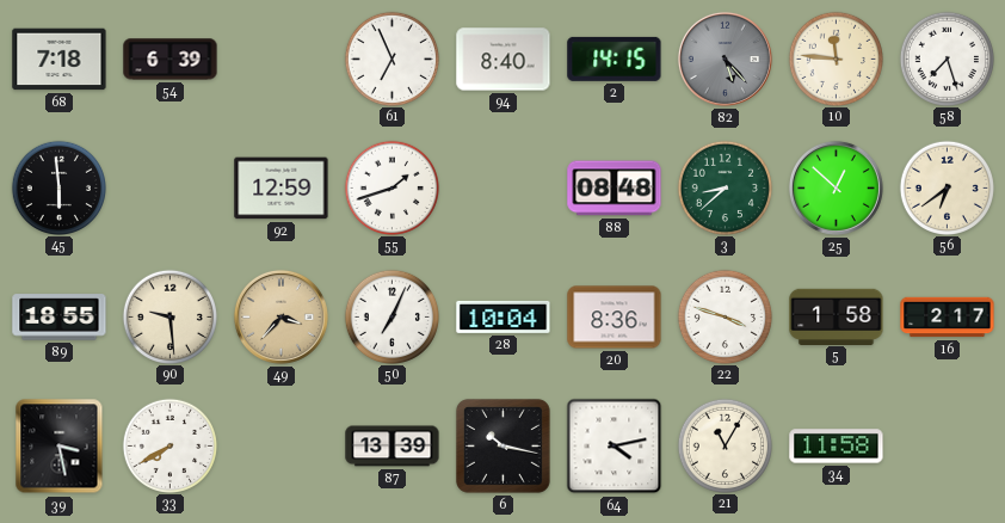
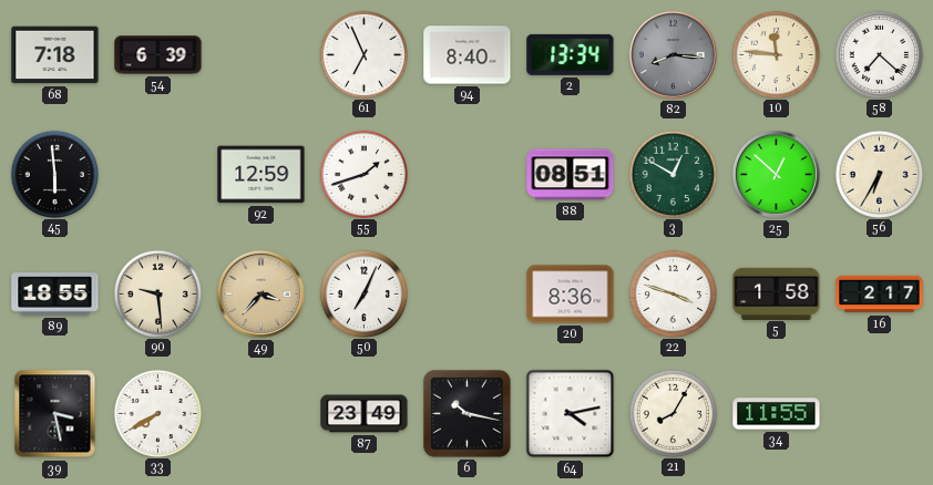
2: 14:15 -> 13:34
82: 5:23 -> 8:16
58: 7:27 -> 7:22
88: 08:48 -> 08:51
3: 8:38 -> 12:50
56: 6:39 -> 6:35
28: 10:04 -> none
87: 13:39 -> 23:49
21: 11:05 -> 8:05
34: 11:58 -> 11:55
